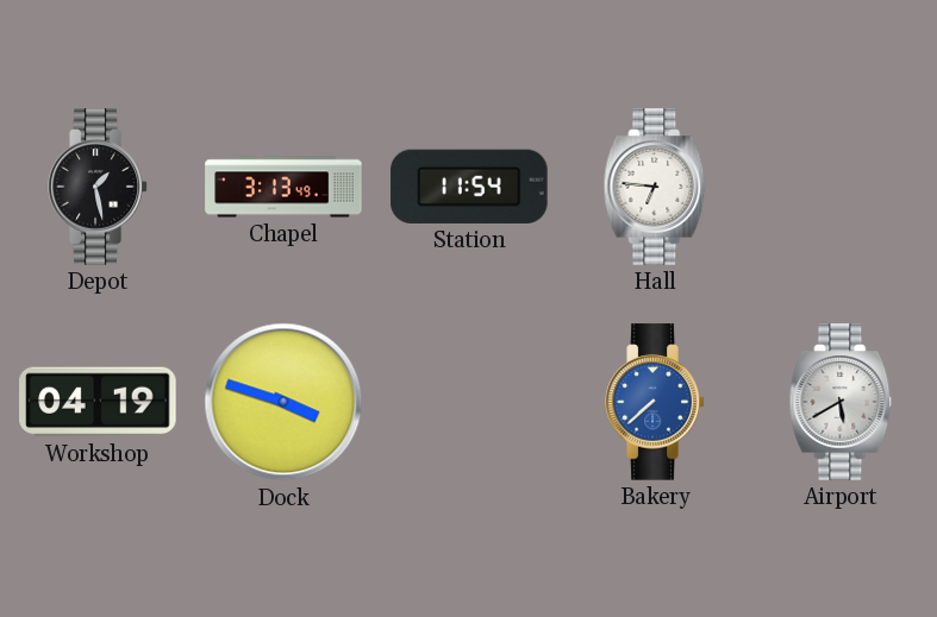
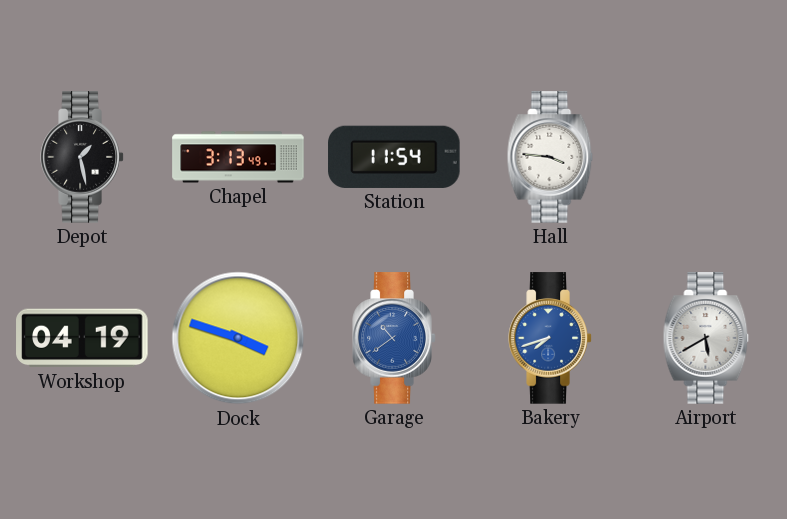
Hall: 6:46 -> 3:46
Garage: none -> 10:39
Bakery: 7:38 -> 7:42
